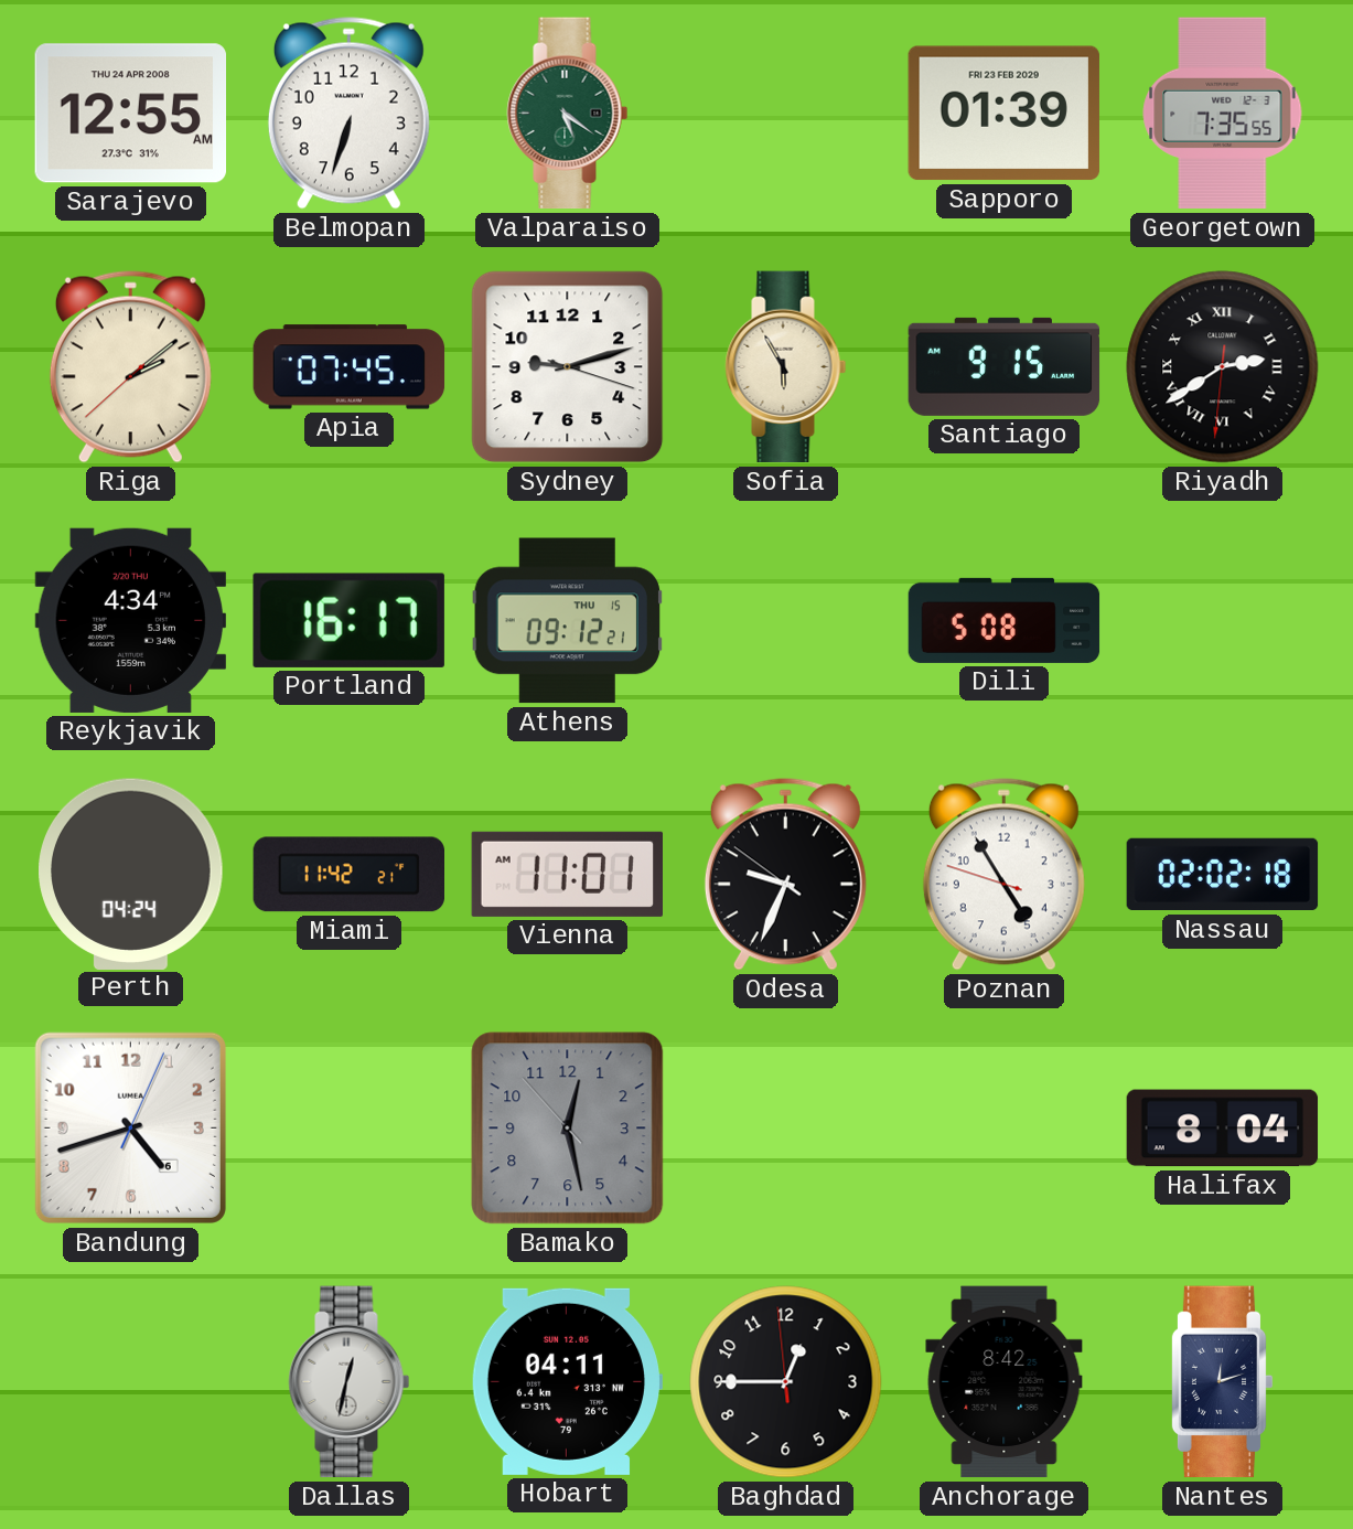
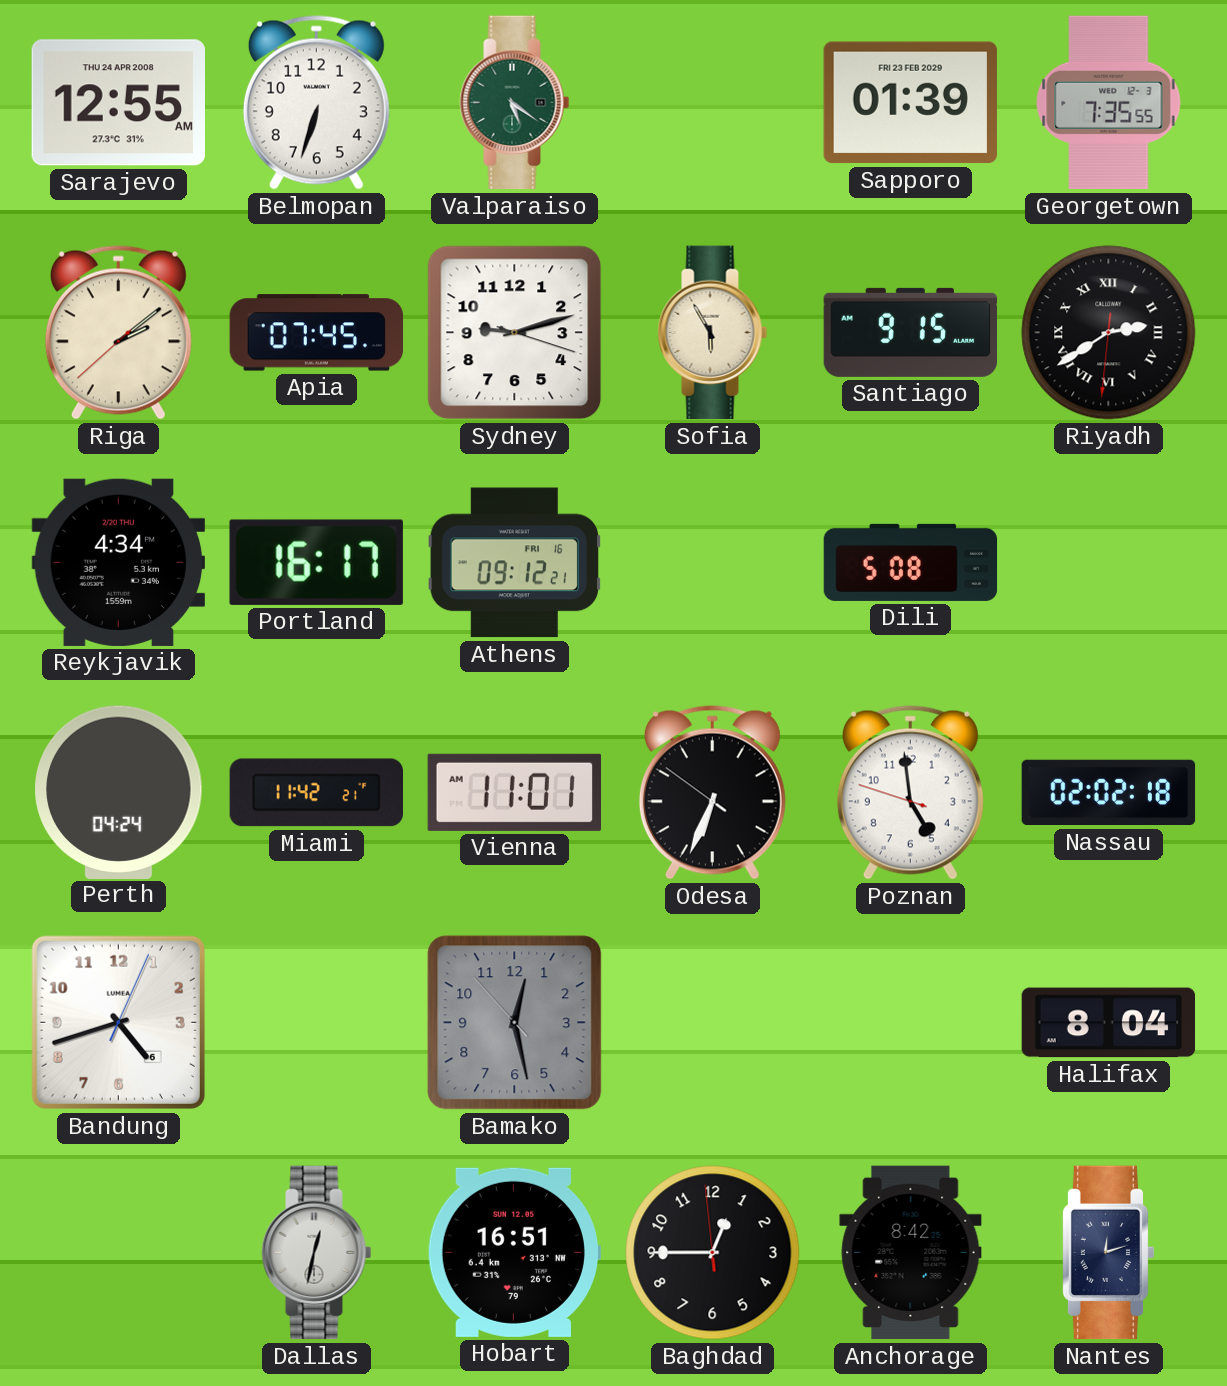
Athens date: THU 15 -> FRI 16
Odesa: 9:33 -> 6:33
Poznan: 4:54 -> 4:58
Hobart: 04:11 -> 16:51
